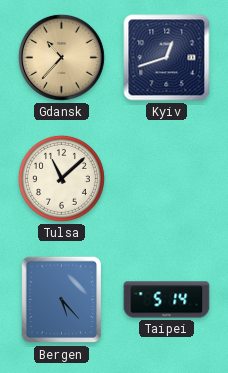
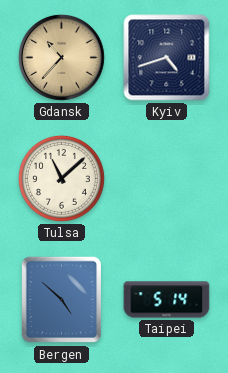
Kyiv: 12:42 -> 4:42
Bergen: 5:23 -> 4:52
